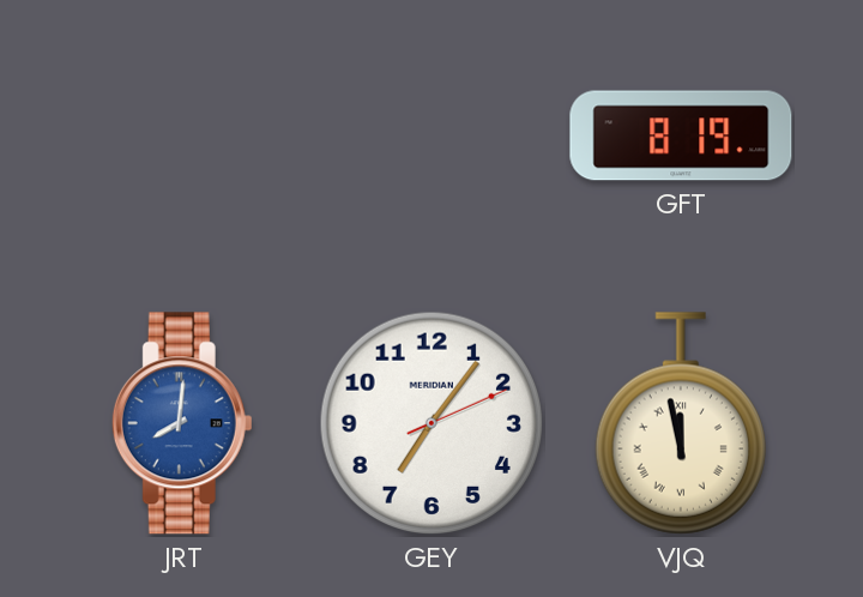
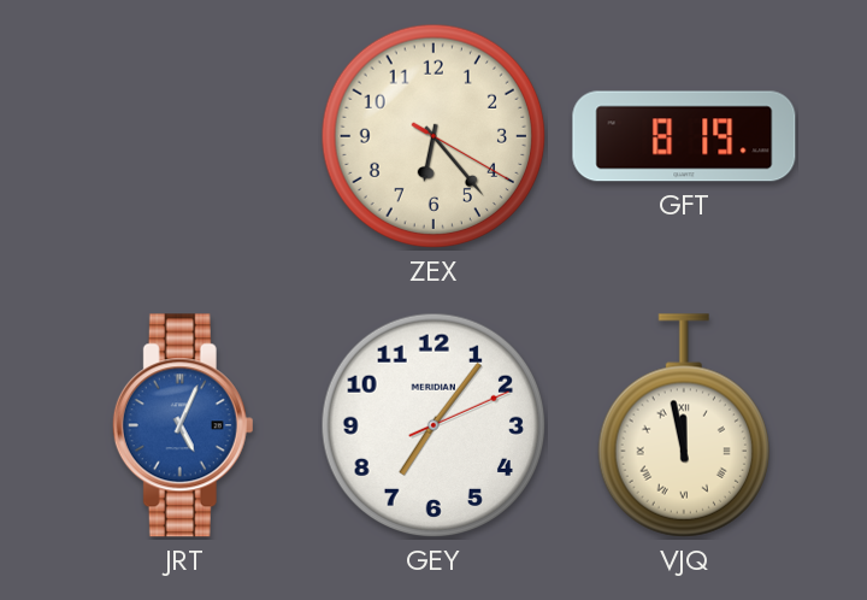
ZEX: none -> 6:23
JRT: 8:01 -> 5:04
